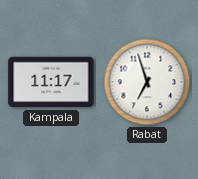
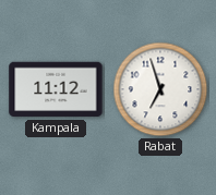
Kampala: 11:17 -> 11:12
